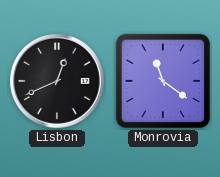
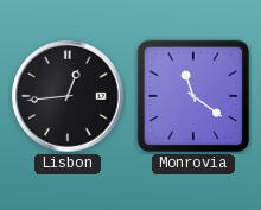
Lisbon: 12:41 -> 12:44
